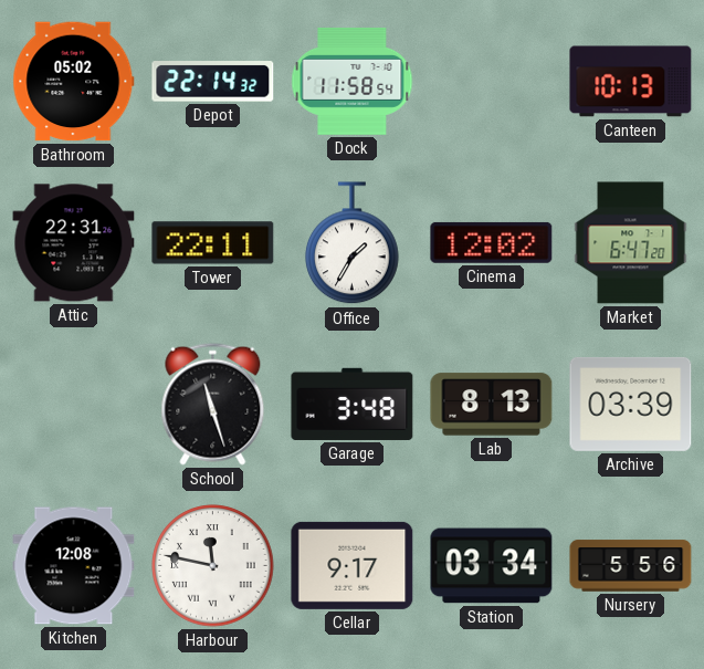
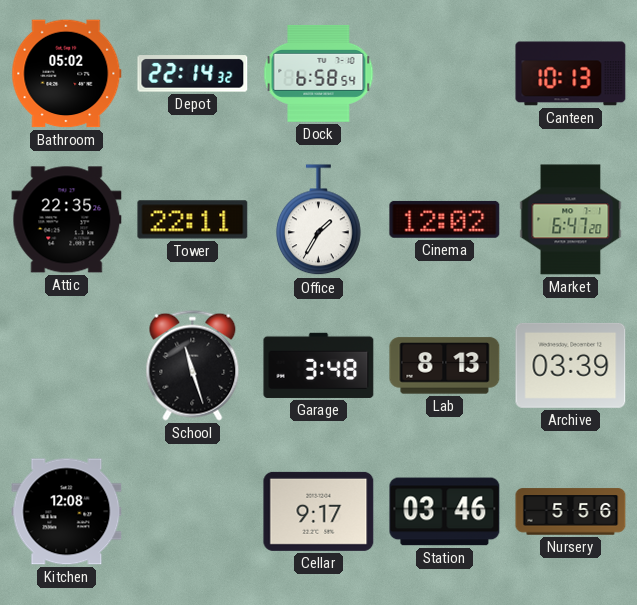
Dock: 11:58 -> 6:58
Attic: 22:31 -> 22:35
Harbour: 11:47 -> none
Station: 03:34 -> 03:46
